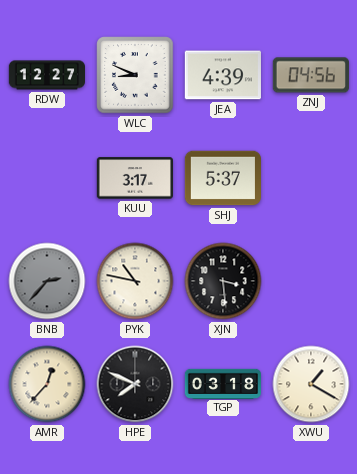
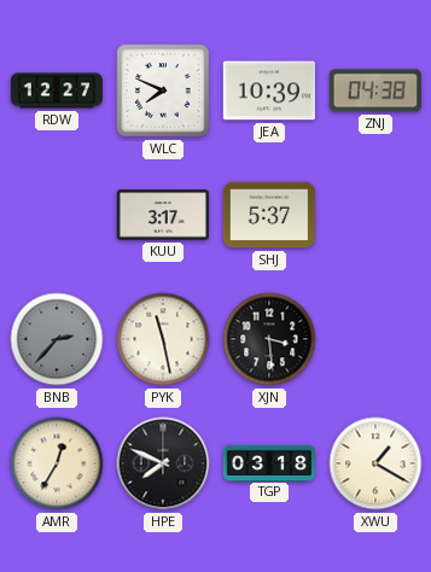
WLC: 8:49 -> 7:49
JEA: 4:39 -> 10:39
ZNJ: 04:56 -> 04:38
PYK: 10:47 -> 11:28
AMR: 12:37 -> 12:35
